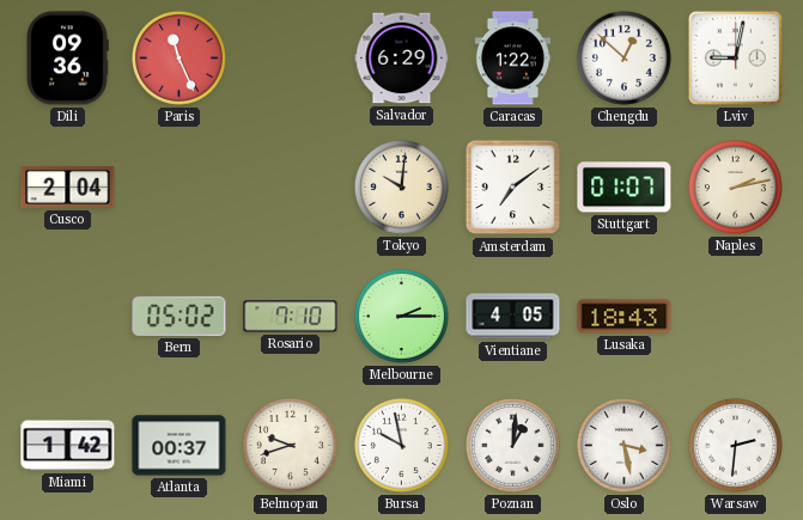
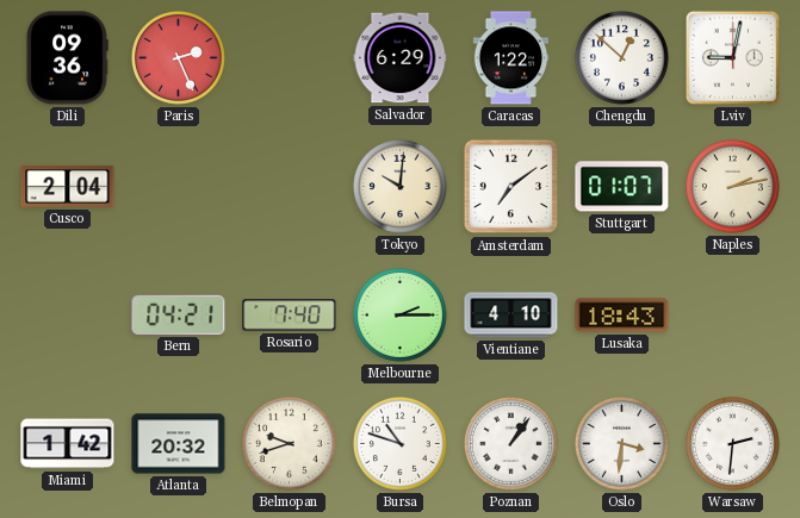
Paris: 11:26 -> 2:26
Bern: 05:02 -> 04:21
Rosario: 7:10 -> 7:40
Vientiane: 4:05 -> 4:10
Atlanta: 00:37 -> 20:32
Bursa: 9:58 -> 10:48
Poznan: 1:01 -> 1:06
Oslo: 3:28 -> 3:31
